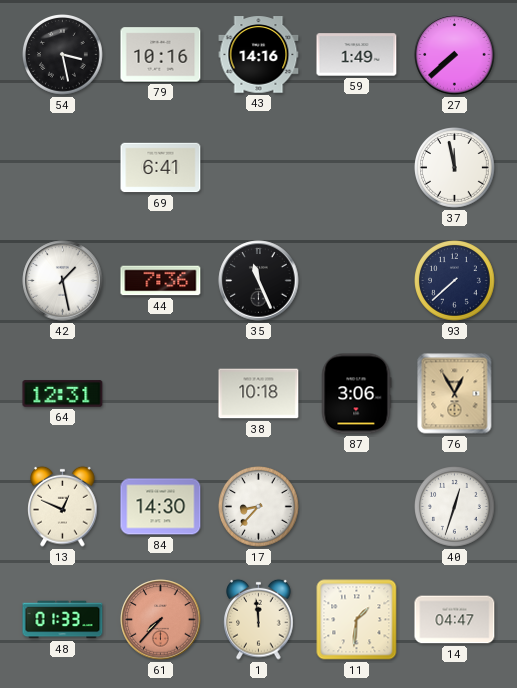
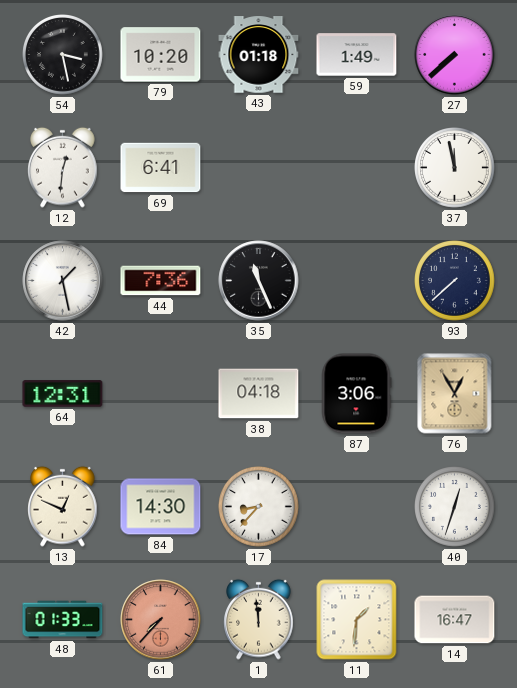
79: 10:16 -> 10:20
43: 14:16 -> 01:18
12: none -> 12:31
38: 10:18 -> 04:18
14: 04:47 -> 16:47
